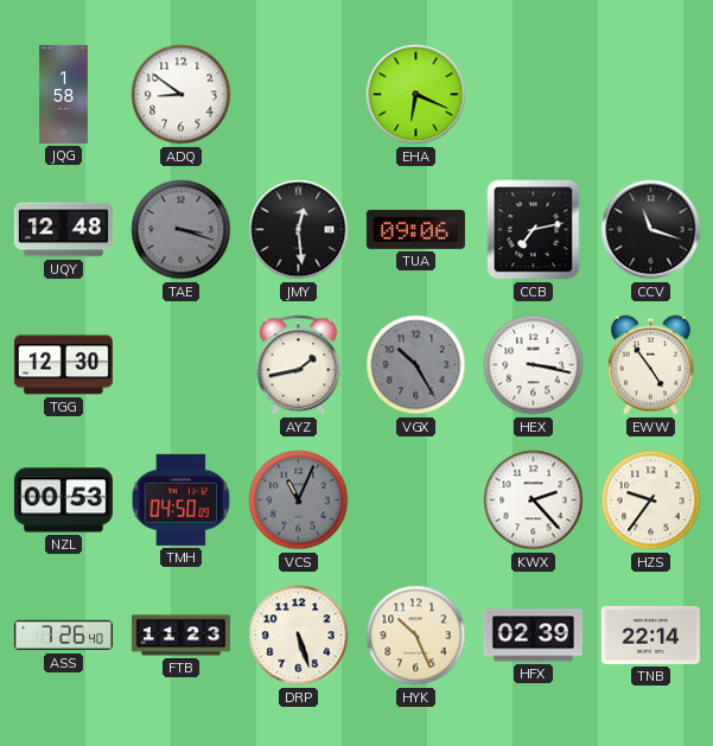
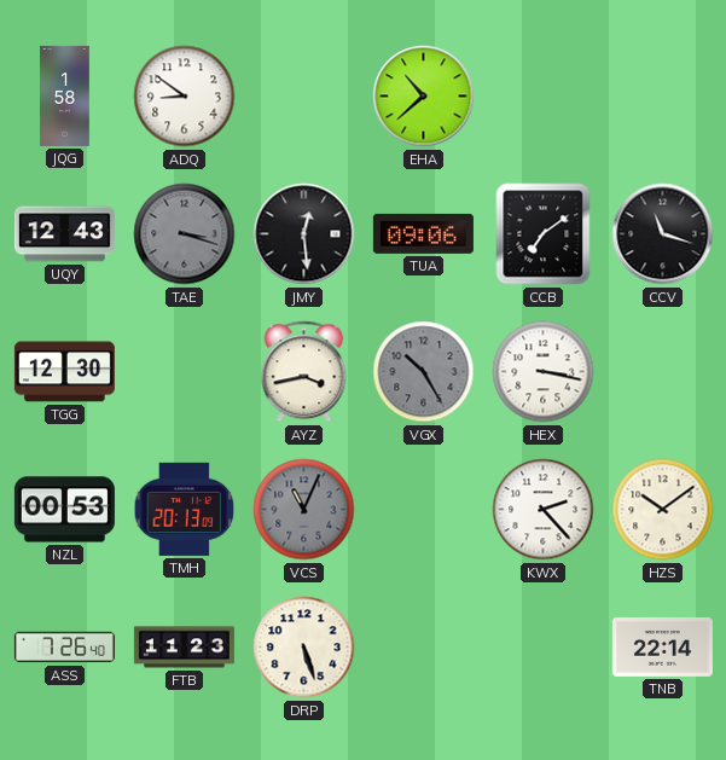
EHA: 6:19 -> 10:38
UQY: 12:48 -> 12:43
CCB: 7:13 -> 7:09
AYZ: 1:43 -> 3:43
EWW: 4:54 -> none
TMH: 04:50 -> 20:13
HZS: 9:36 -> 10:09
HYK: 10:26 -> none
HFX: 02:39 -> none
